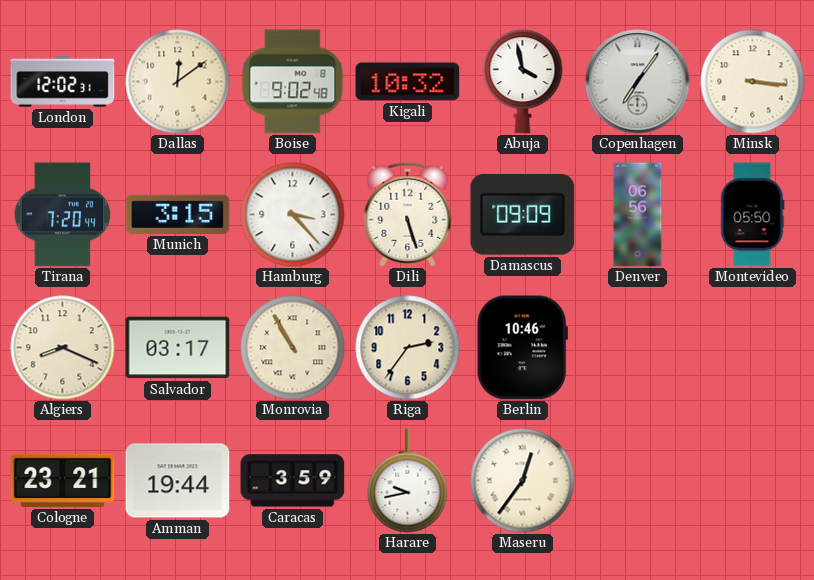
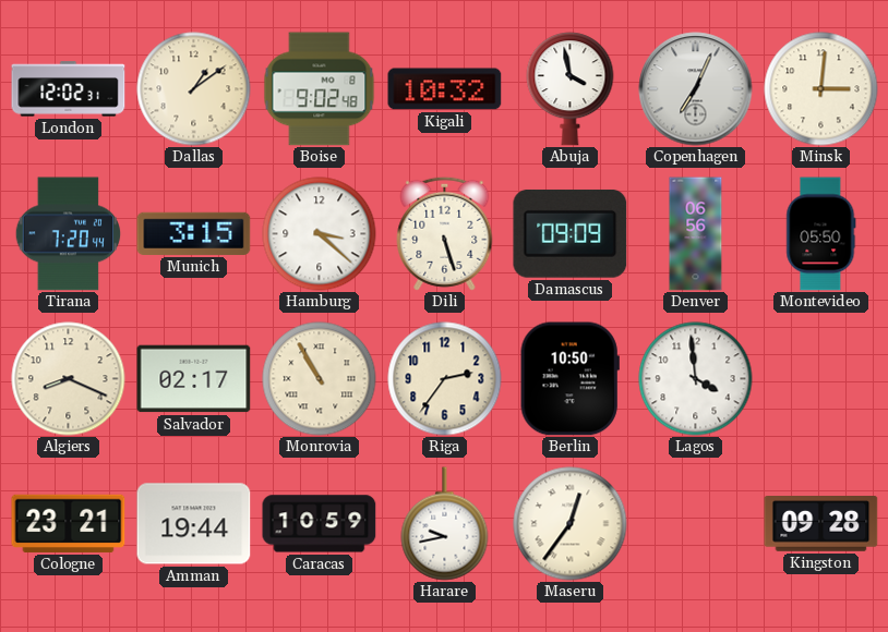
Dallas: 12:09 -> 1:09
Copenhagen: 7:06 -> 7:04
Minsk: 3:16 -> 3:01
Hamburg: 3:23 -> 3:22
Salvador: 03:17 -> 02:17
Berlin: 10:46 -> 10:50
Lagos: none -> 3:59
Caracas: 3:59 -> 10:59
Kingston: none -> 09:28
